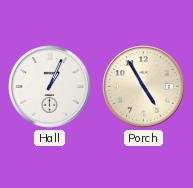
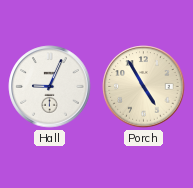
Hall: 1:04 -> 9:04
